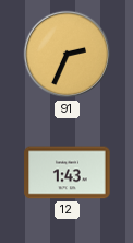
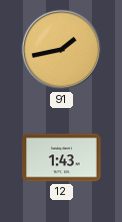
91: 2:34 -> 1:43
